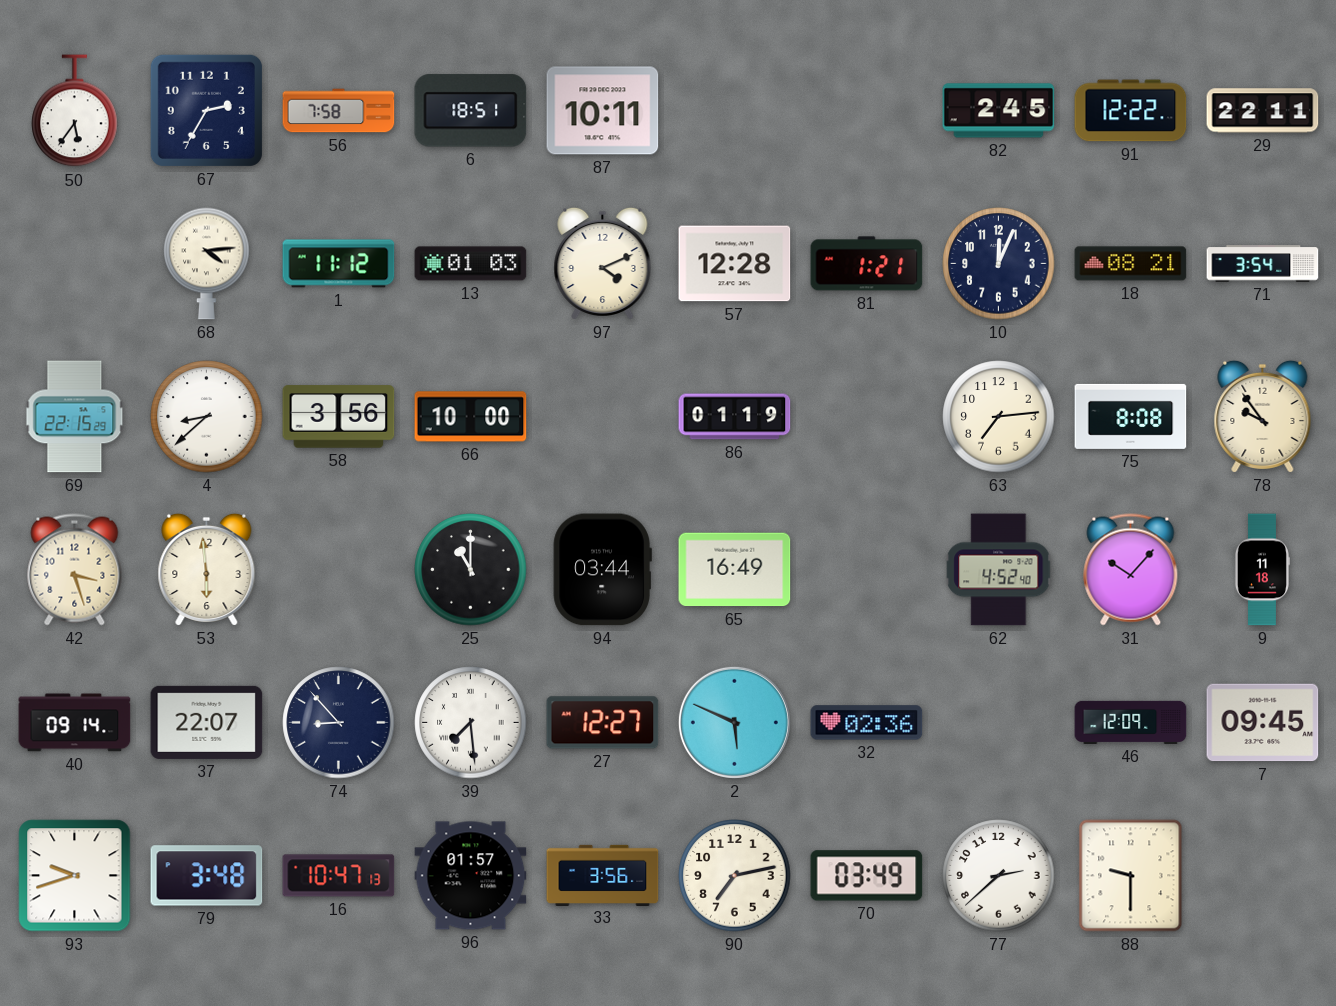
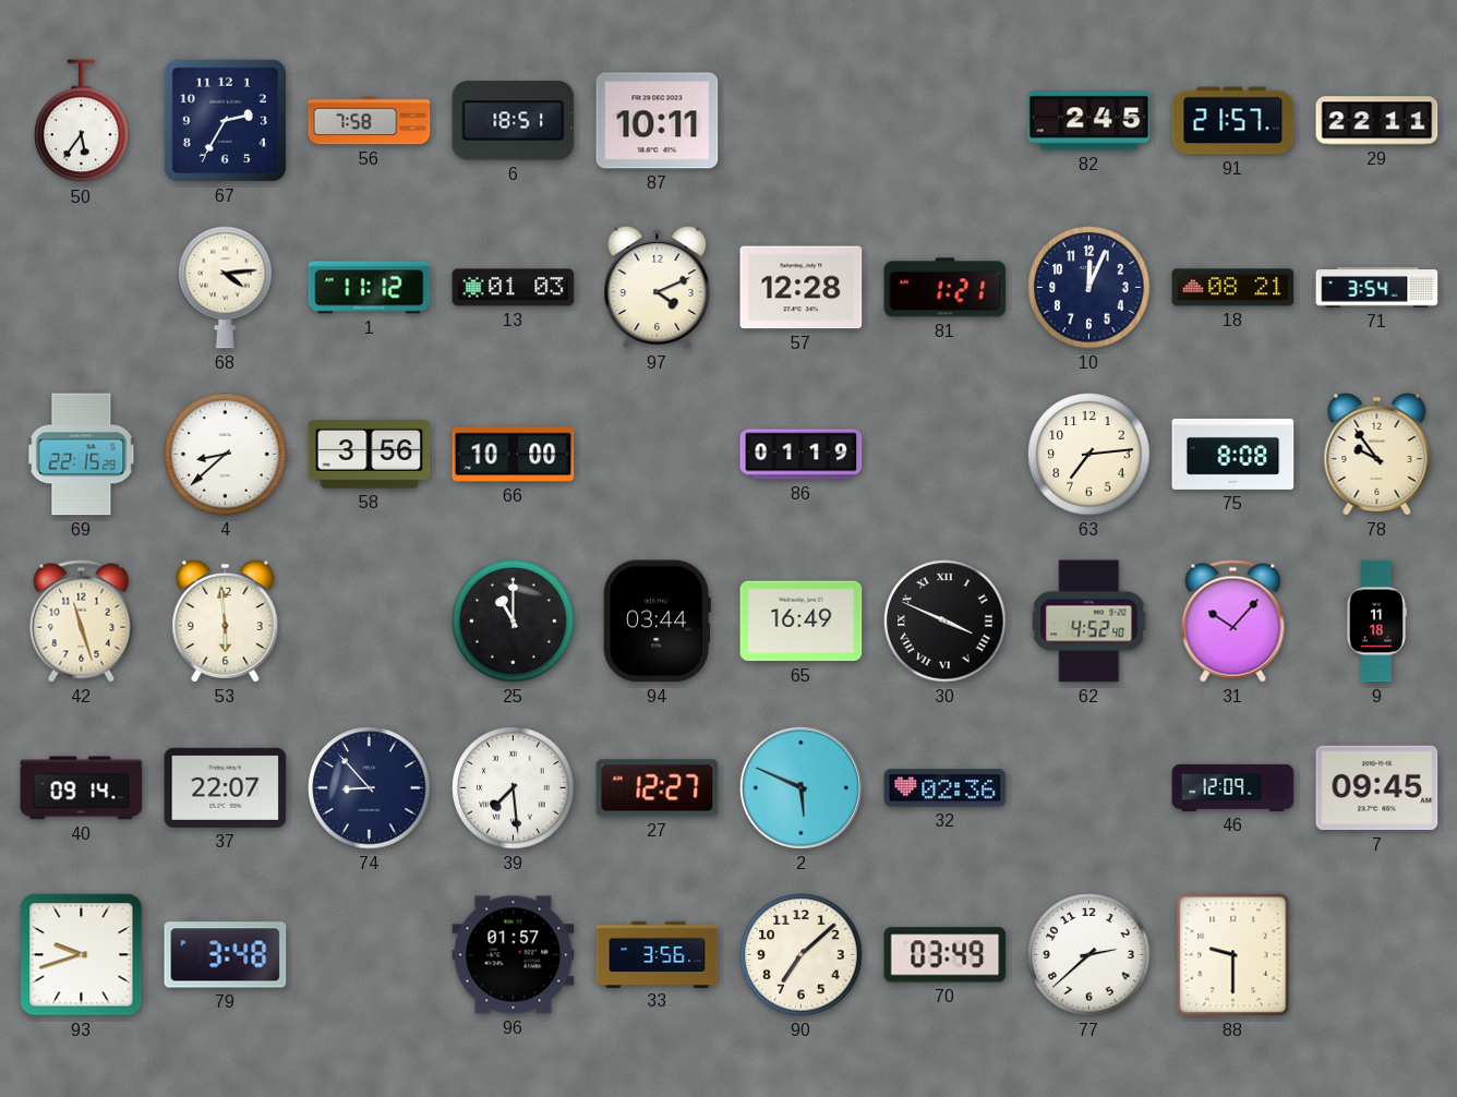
91: 12:22 -> 21:57
42: 3:27 -> 11:27
30: none -> 3:49
16: 10:47 -> none
90: 7:13 -> 7:08
